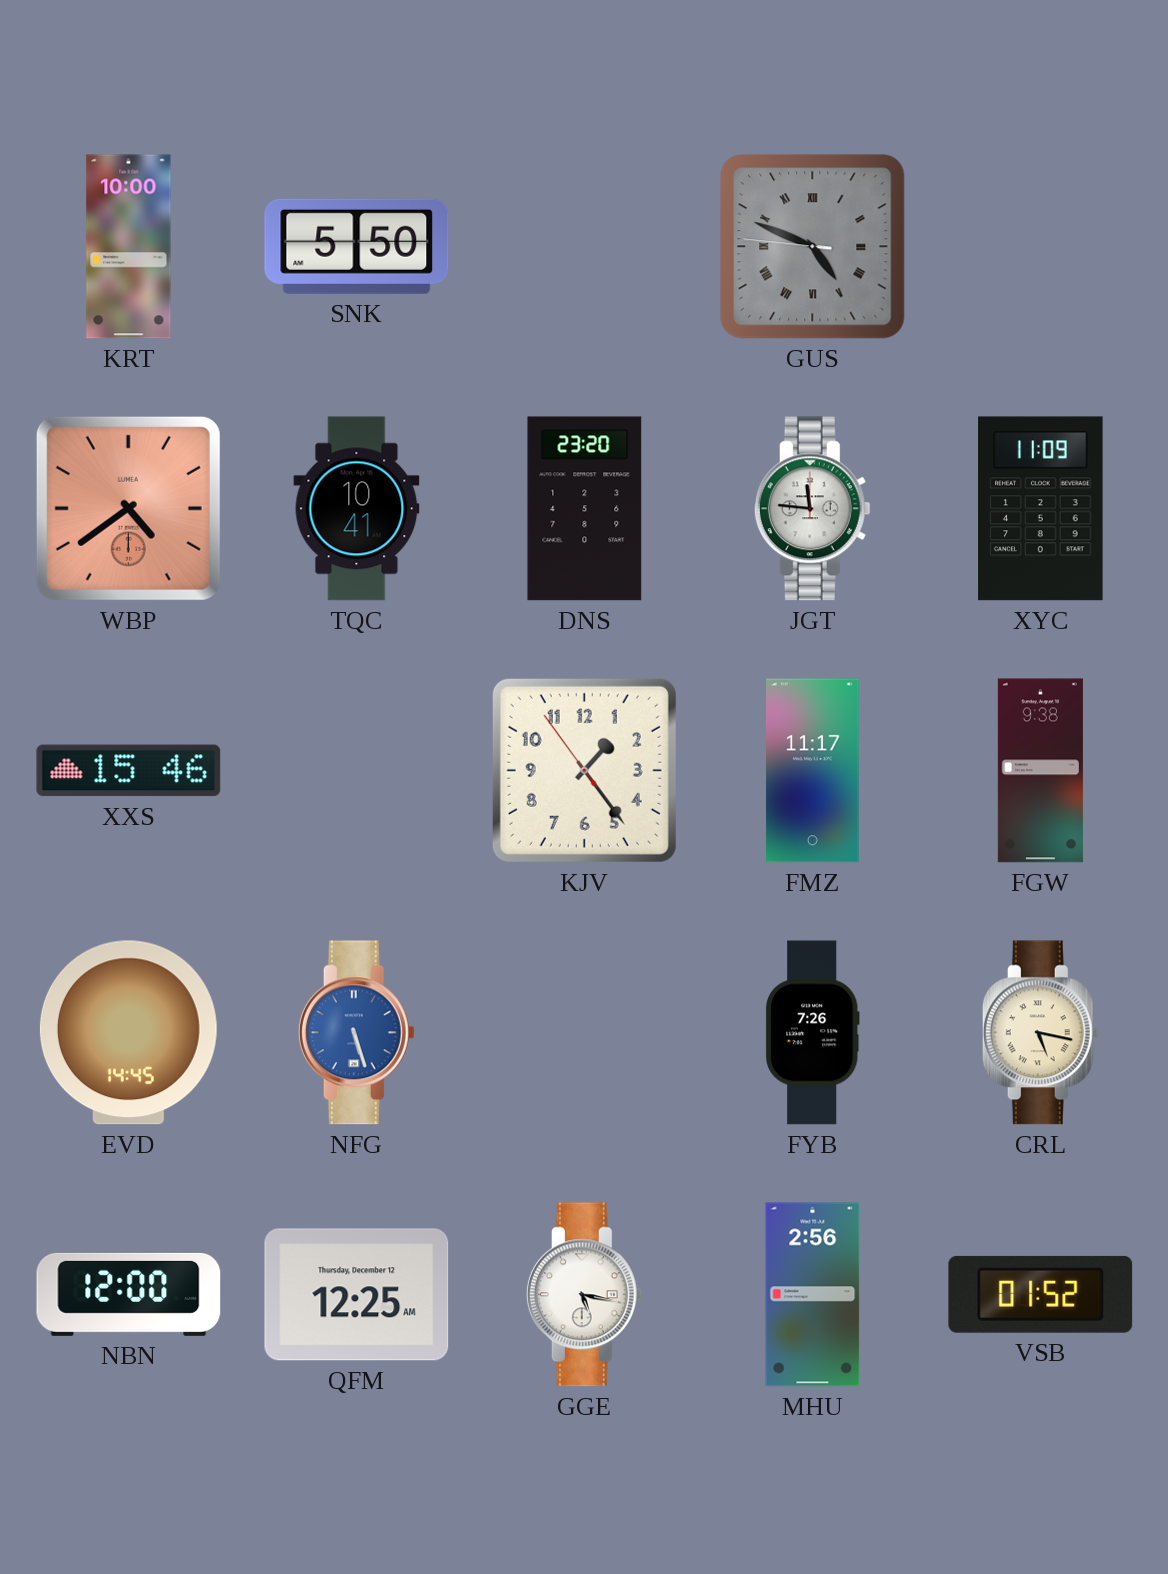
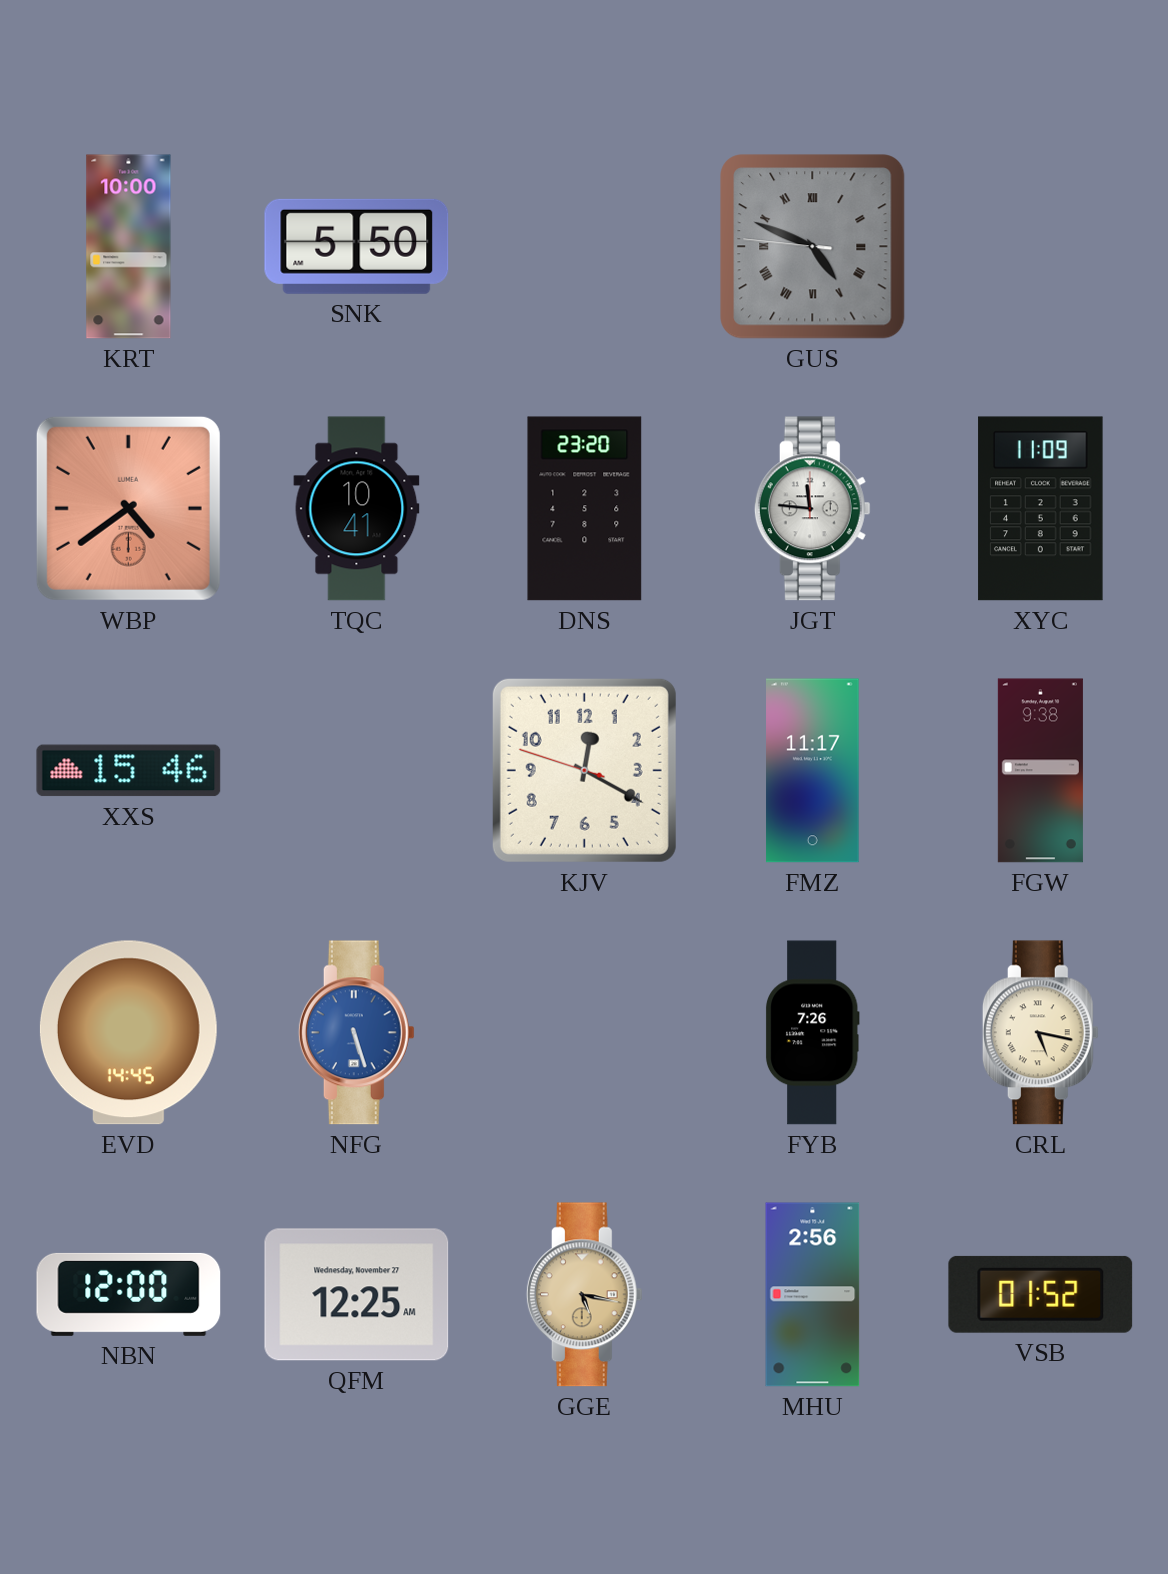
KJV: 1:23 -> 12:19
QFM date: Thursday, December 12 -> Wednesday, November 27
GGE dial: white -> champagne
